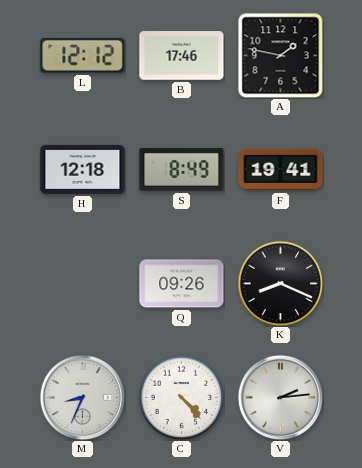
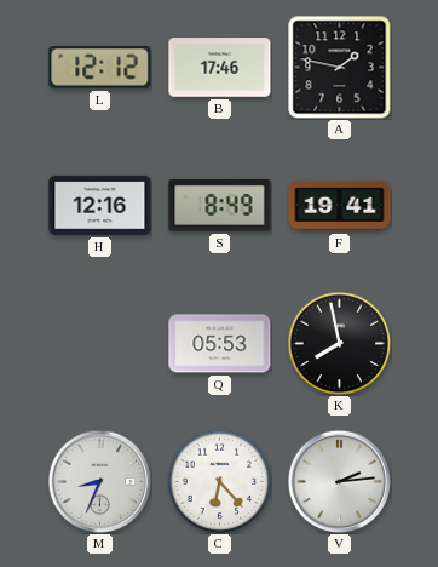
H: 12:18 -> 12:16
Q: 09:26 -> 05:53
K: 8:19 -> 7:58
C: 4:23 -> 6:23
